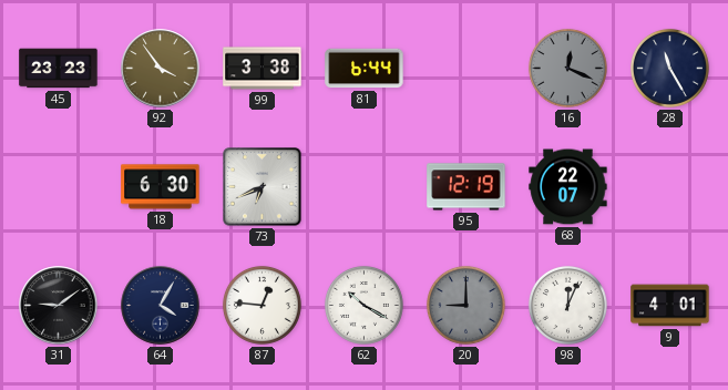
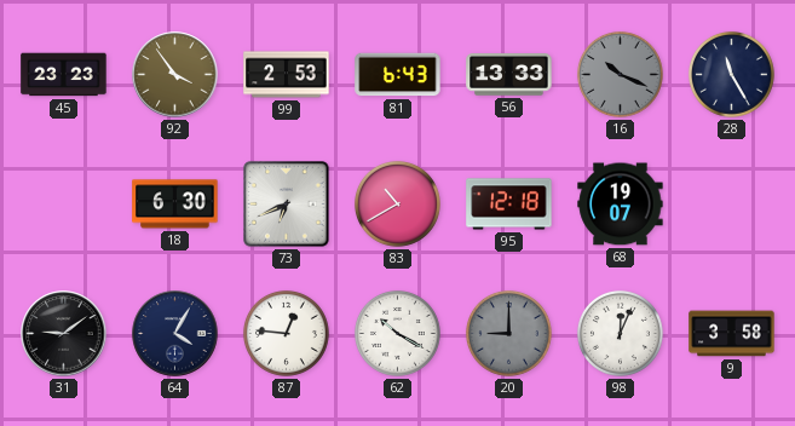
99: 3:38 -> 2:53
81: 6:44 -> 6:43
56: none -> 13:33
16: 12:19 -> 10:19
83: none -> 10:40
95: 12:19 -> 12:18
68: 22:07 -> 19:07
9: 4:01 -> 3:58
